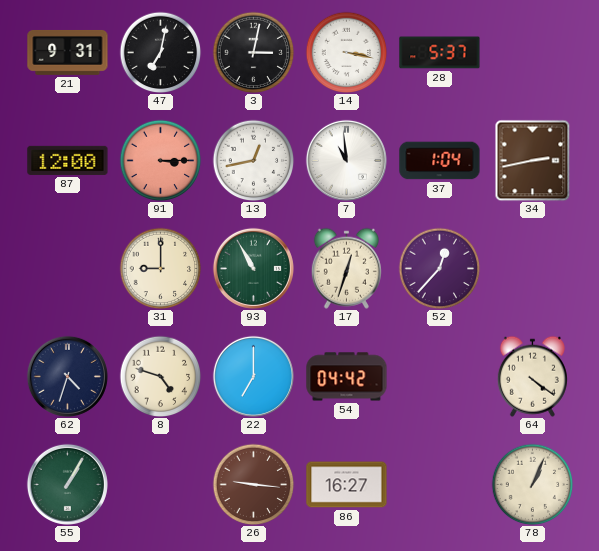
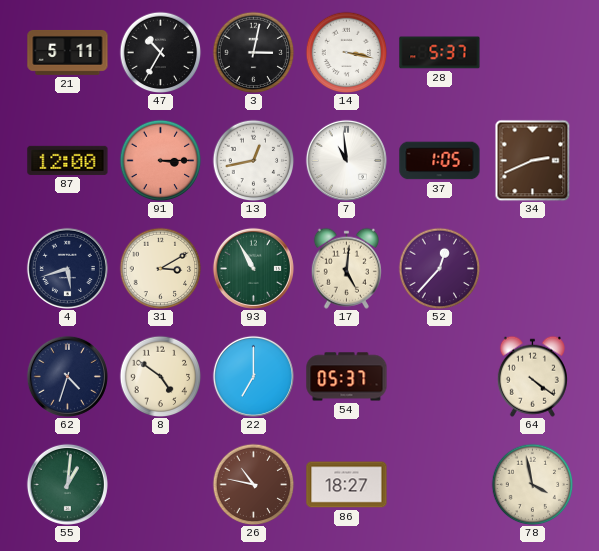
21: 9:31 -> 5:11
47: 7:02 -> 10:35
37: 1:04 -> 1:05
34: 2:43 -> 2:41
4: none -> 5:42
31: 9:00 -> 3:10
17: 12:33 -> 5:01
8: 4:48 -> 4:51
54: 04:42 -> 05:37
55: 1:05 -> 1:01
26: 9:16 -> 10:47
86: 16:27 -> 18:27
78: 1:04 -> 3:58
